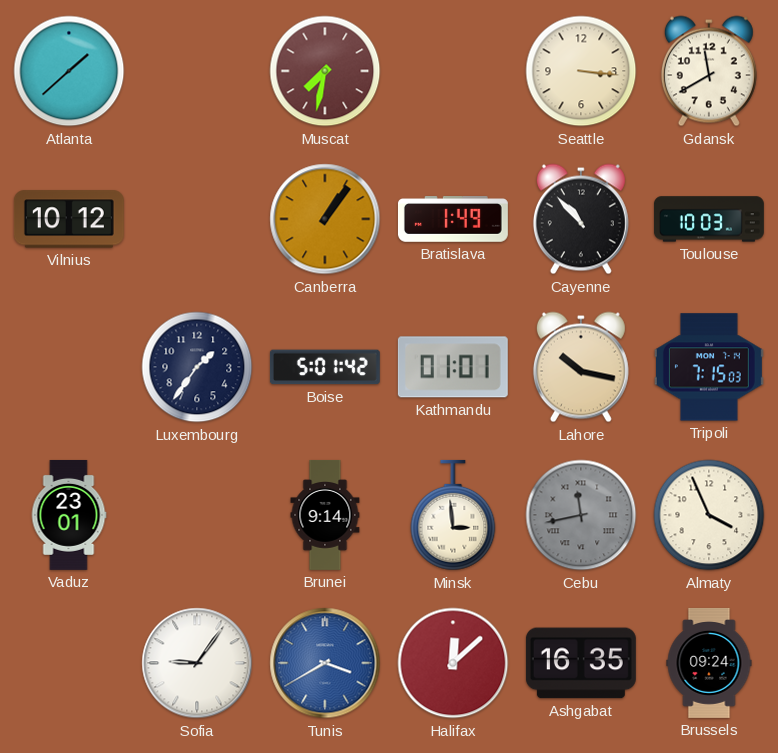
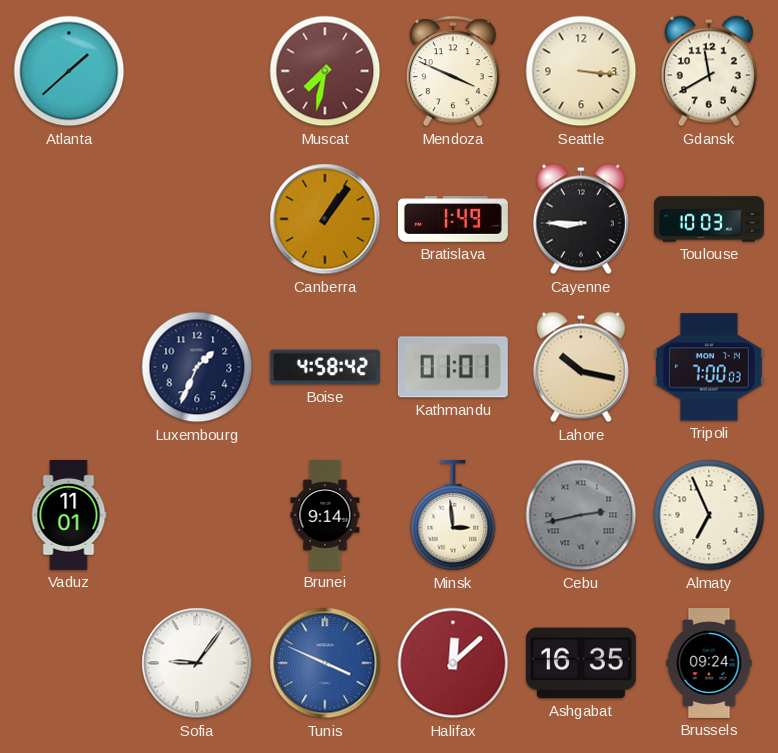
Mendoza: none -> 3:49
Vilnius: 10:12 -> none
Cayenne: 10:53 -> 8:45
Luxembourg: 1:36 -> 1:34
Boise: 5:01 -> 4:58
Tripoli: 7:15 -> 7:00
Vaduz: 23:01 -> 11:01
Cebu: 11:43 -> 2:43
Almaty: 3:56 -> 6:56
Tunis: 3:40 -> 3:49
